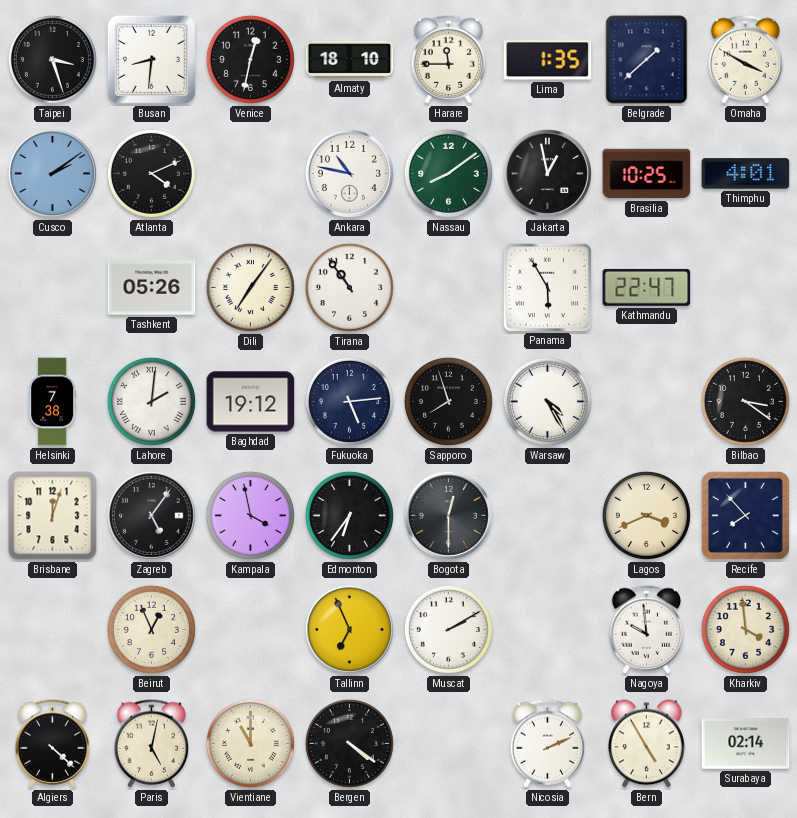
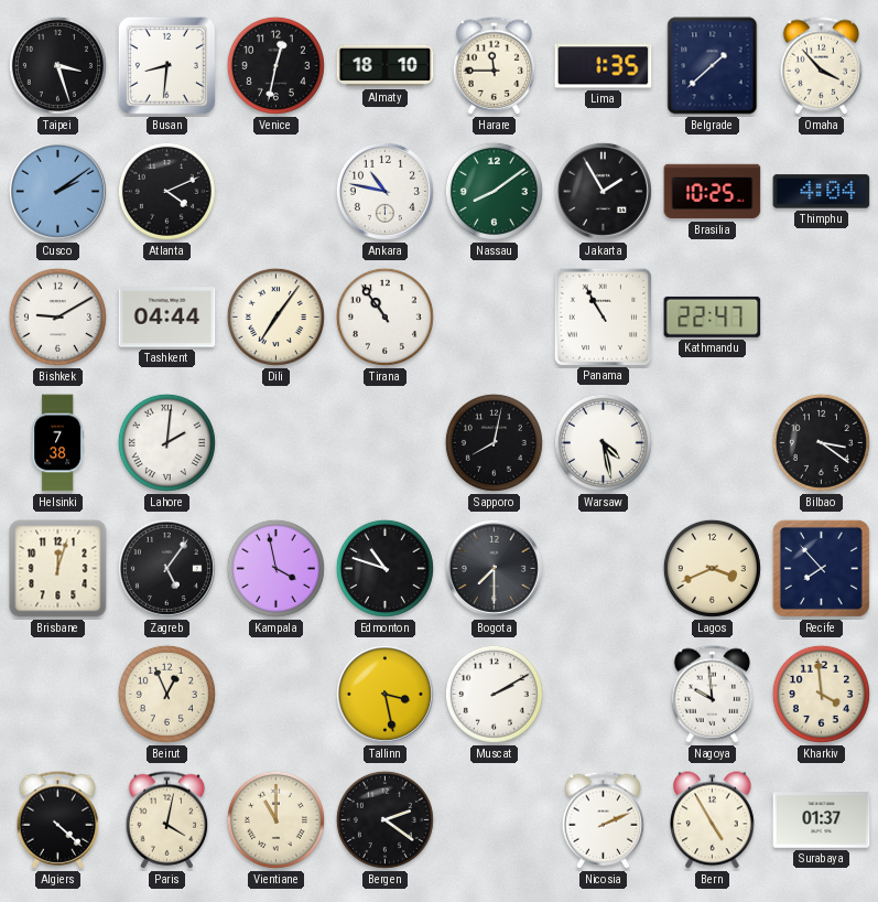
Omaha: 3:50 -> 3:53
Jakarta: 12:58 -> 1:55
Thimphu: 4:01 -> 4:04
Bishkek: none -> 9:10
Tashkent: 05:26 -> 04:44
Panama: 5:55 -> 10:55
Baghdad: 19:12 -> none
Fukuoka: 5:14 -> none
Sapporo: 7:57 -> 8:02
Warsaw: 4:25 -> 4:28
Edmonton: 6:36 -> 10:48
Bogota: 12:30 -> 7:30
Tallinn: 6:56 -> 3:28
Paris: 5:02 -> 4:02
Bergen: 4:21 -> 2:21
Surabaya: 02:14 -> 01:37
